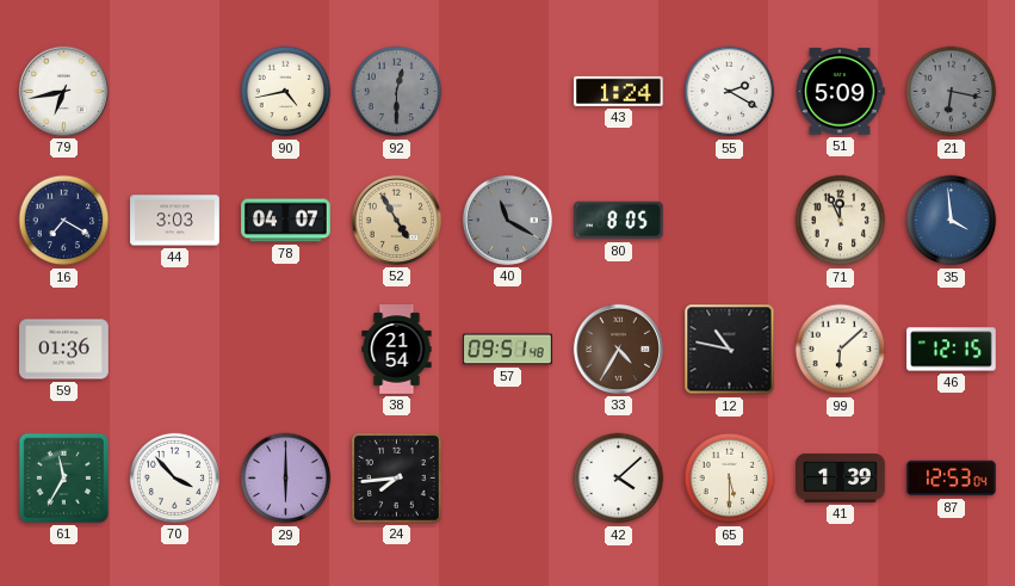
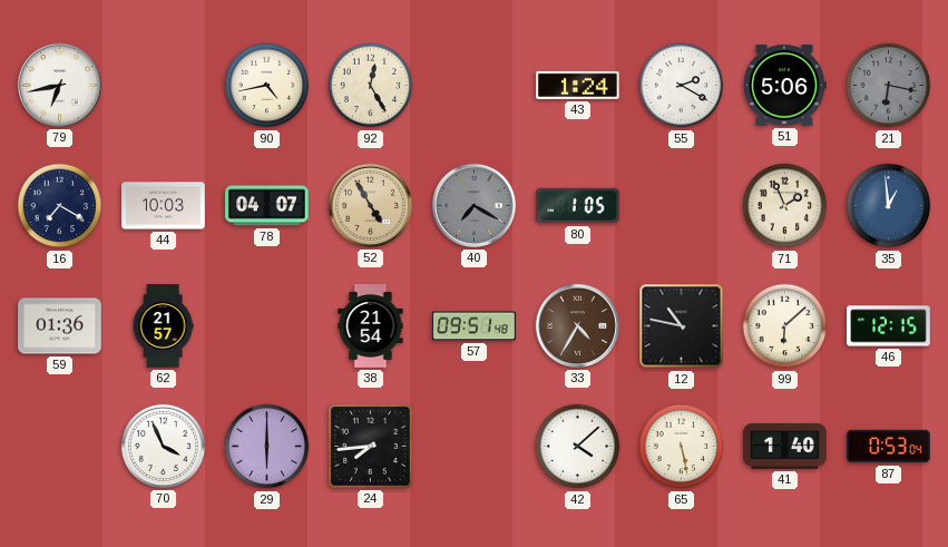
92: 12:30 -> 12:25
92 dial: grey -> cream
51: 5:09 -> 5:06
44: 3:03 -> 10:03
40: 11:20 -> 7:20
80: 8:05 -> 1:05
71: 11:56 -> 1:56
35: 3:59 -> 12:59
62: none -> 21:57
61: 11:35 -> none
70: 3:53 -> 3:56
65: 5:30 -> 5:28
41: 1:39 -> 1:40
87: 12:53 -> 0:53
